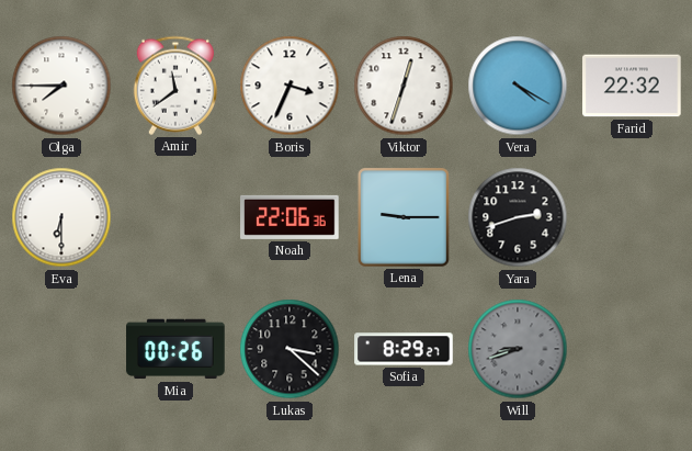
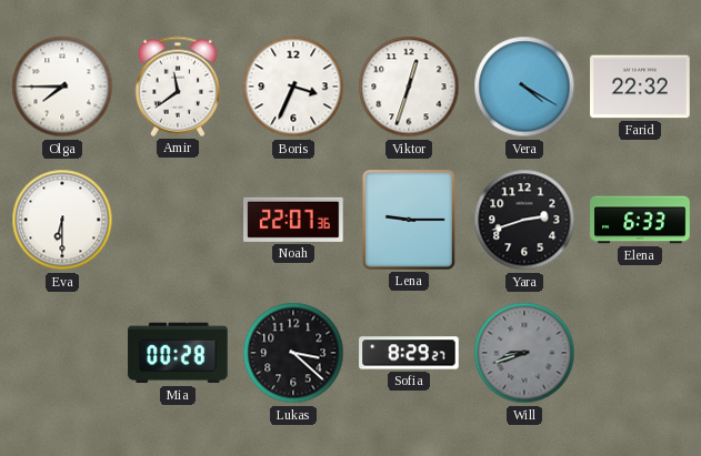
Noah: 22:06 -> 22:07
Elena: none -> 6:33
Mia: 00:26 -> 00:28
